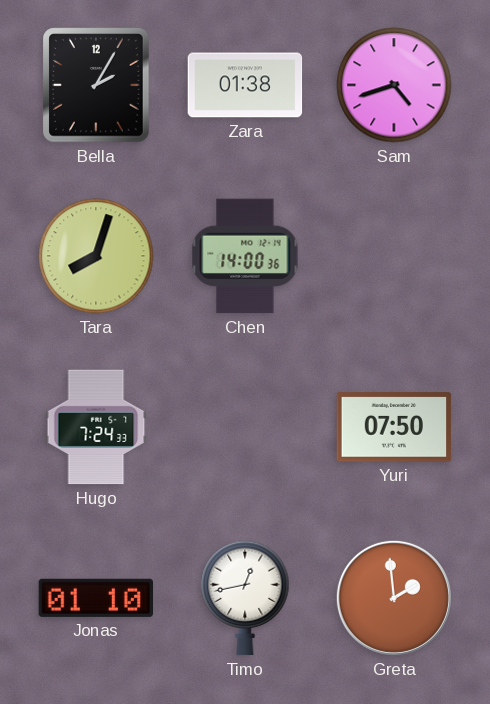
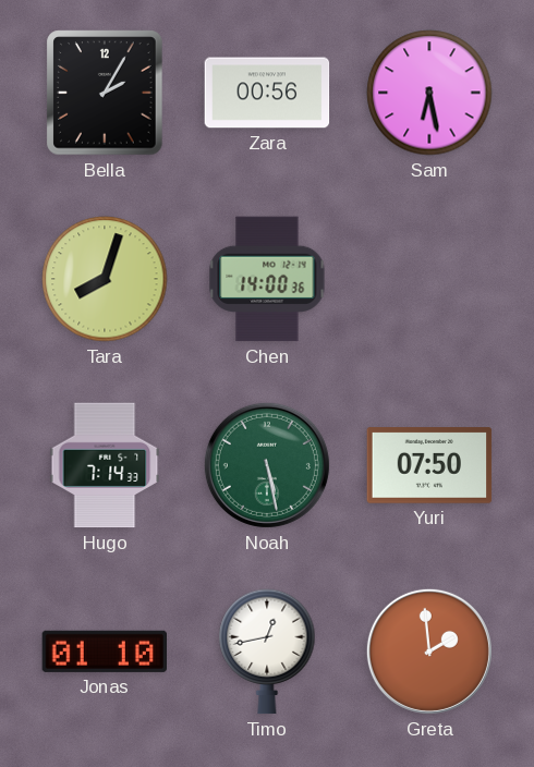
Zara: 01:38 -> 00:56
Sam: 4:42 -> 6:28
Hugo: 7:24 -> 7:14
Noah: none -> 5:28
